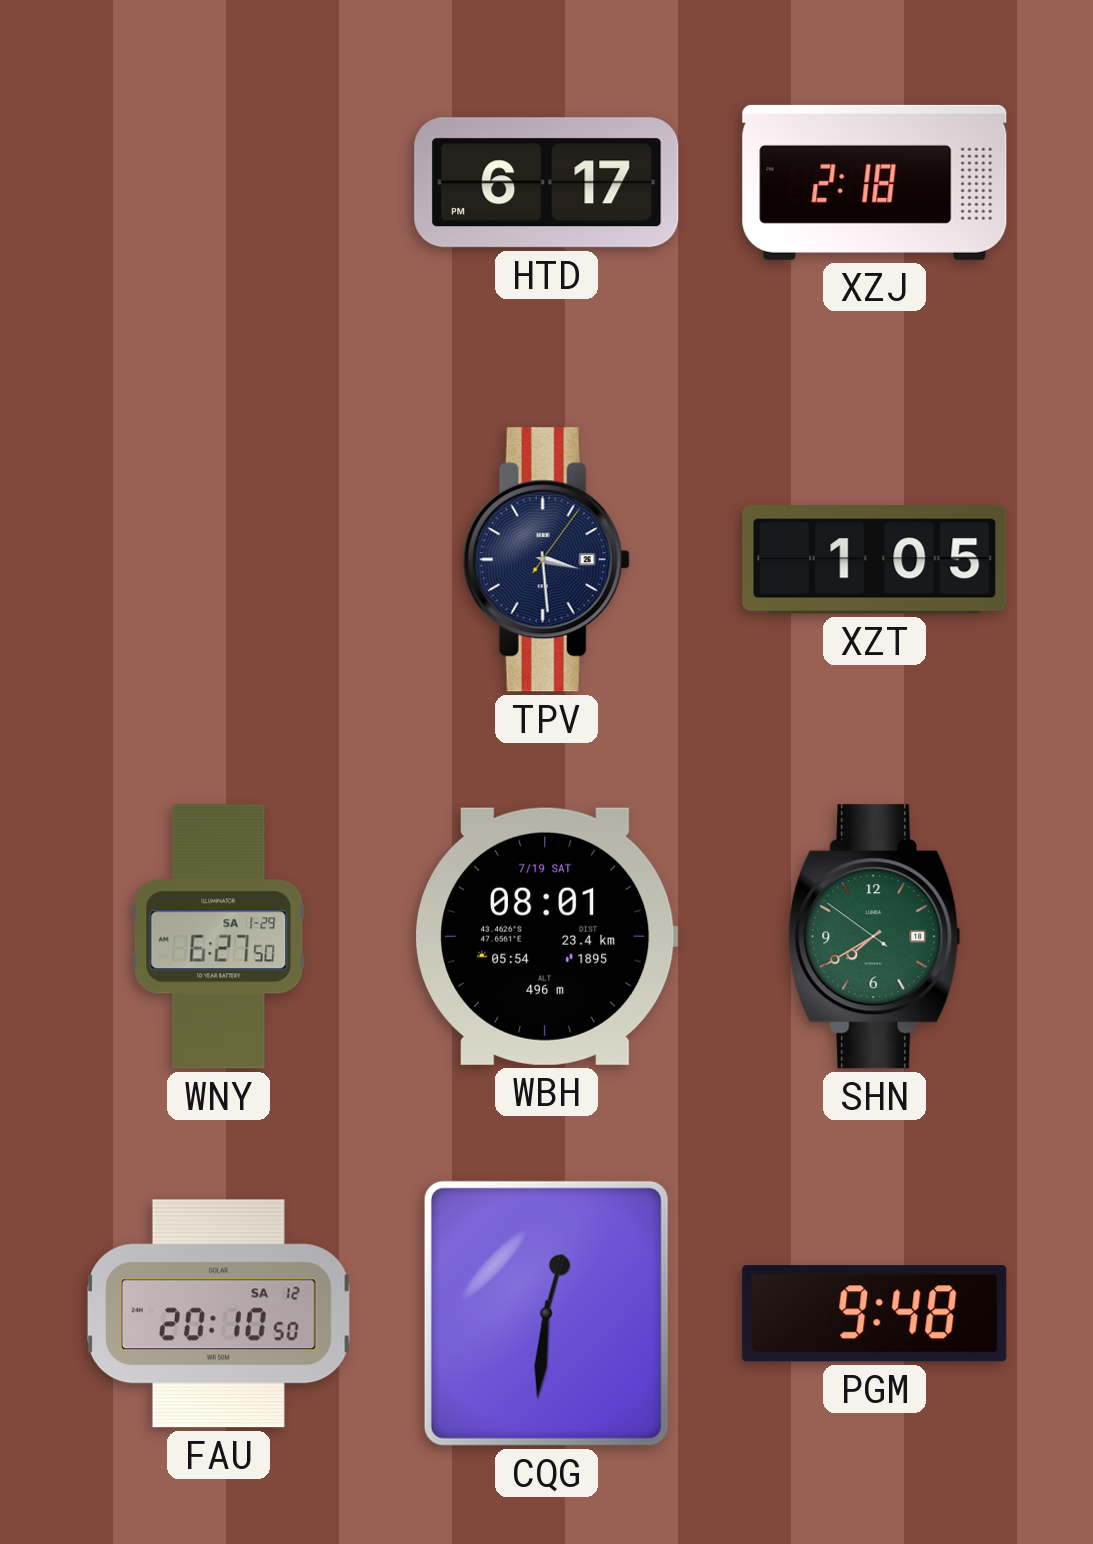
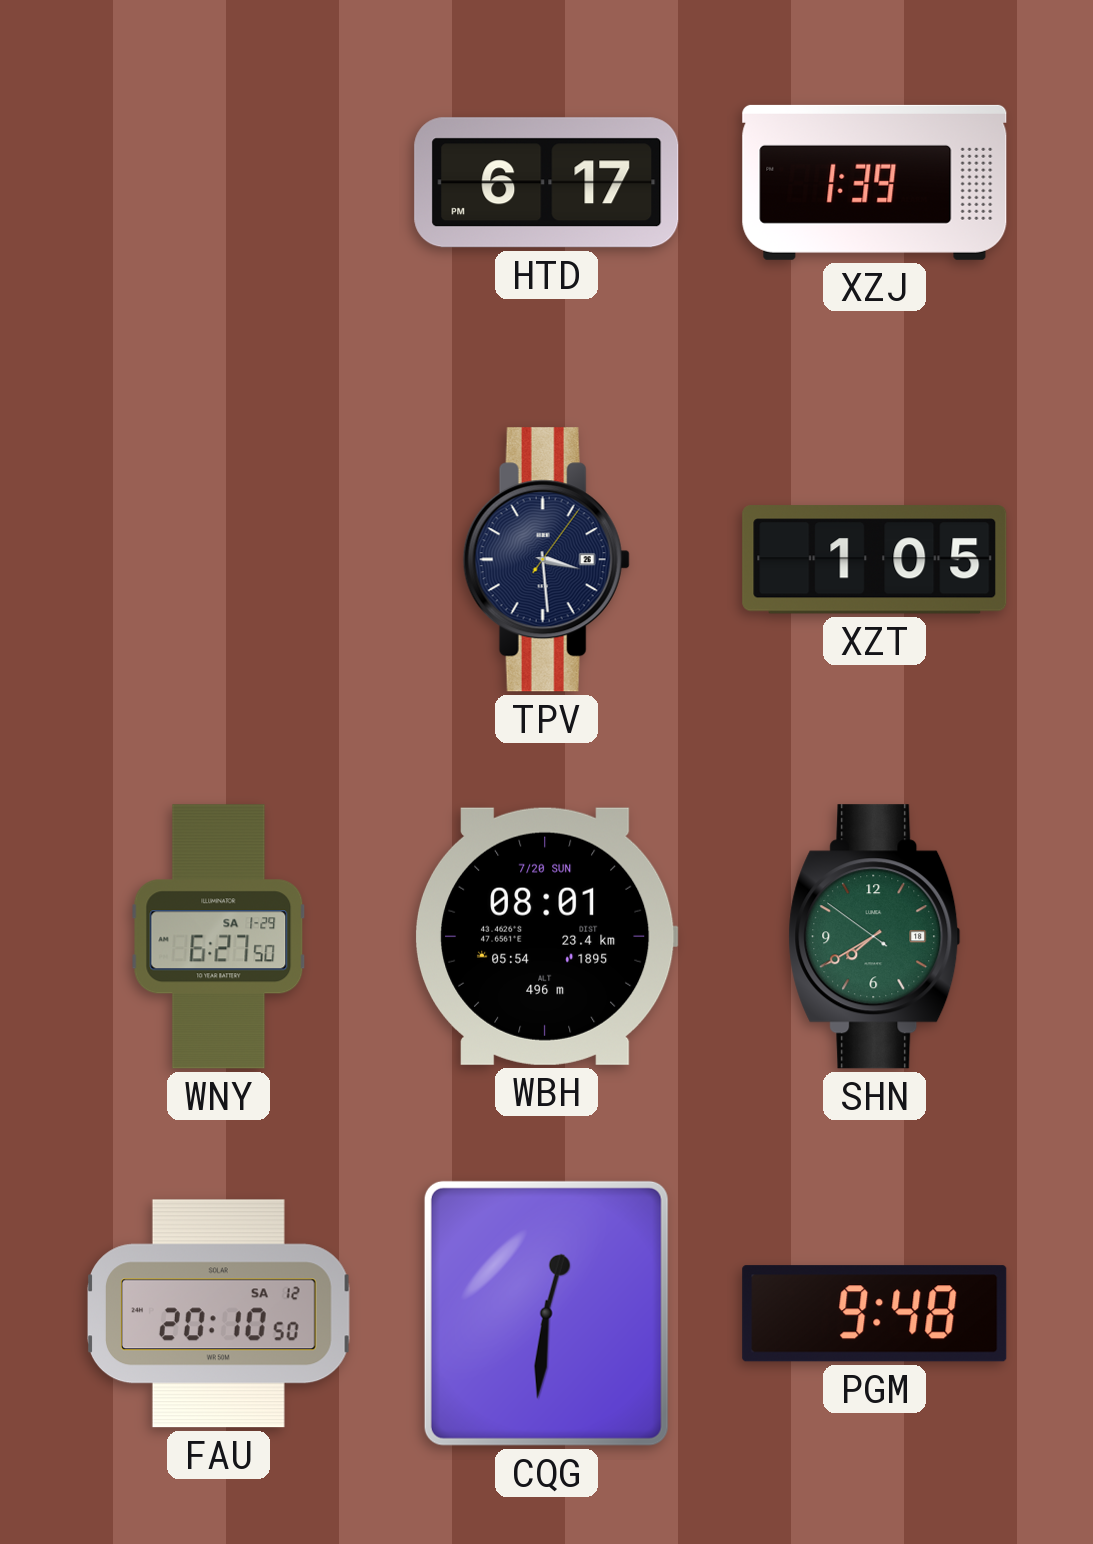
XZJ: 2:18 -> 1:39
WBH date: 7/19 SAT -> 7/20 SUN
